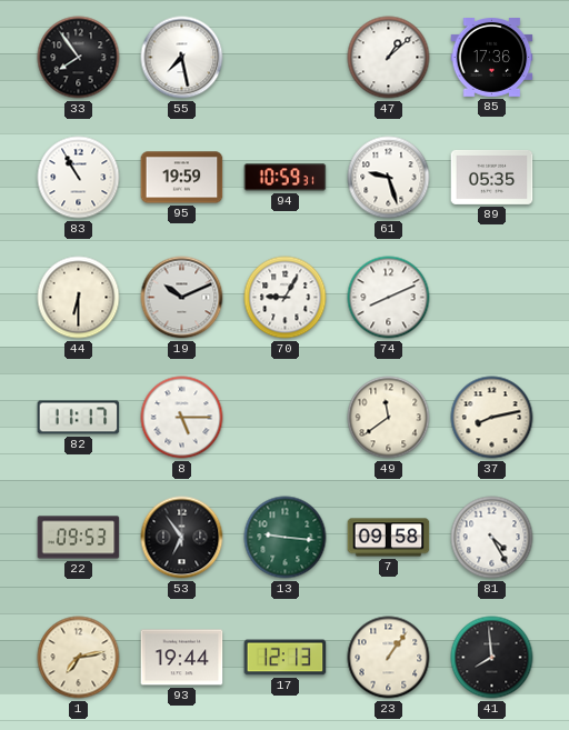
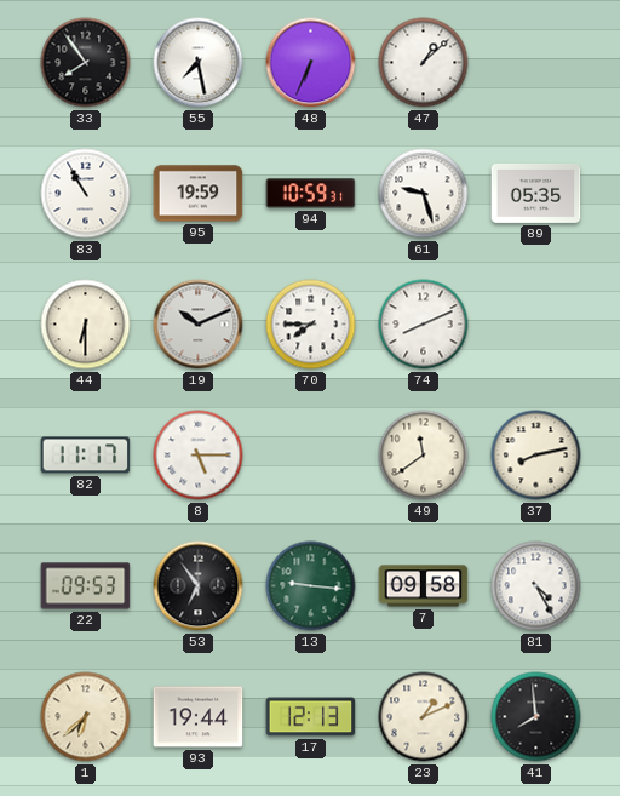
48: none -> 6:34
85: 17:36 -> none
70: 9:05 -> 7:45
1: 7:13 -> 6:38
23: 1:06 -> 1:11
